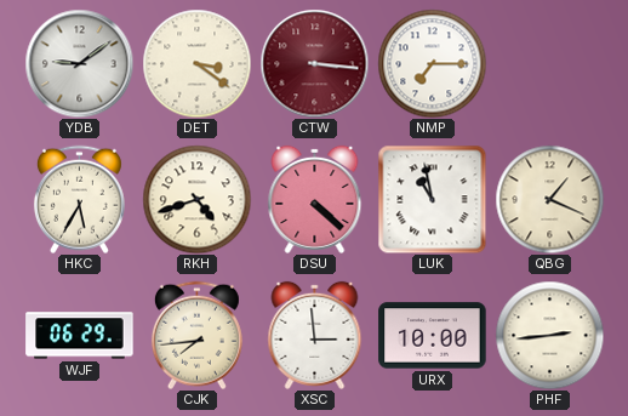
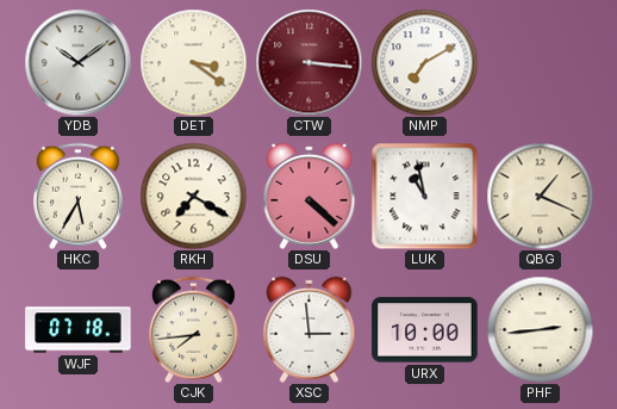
YDB: 9:09 -> 10:09
NMP: 7:15 -> 7:10
RKH: 4:42 -> 7:20
WJF: 06:29 -> 07:18
